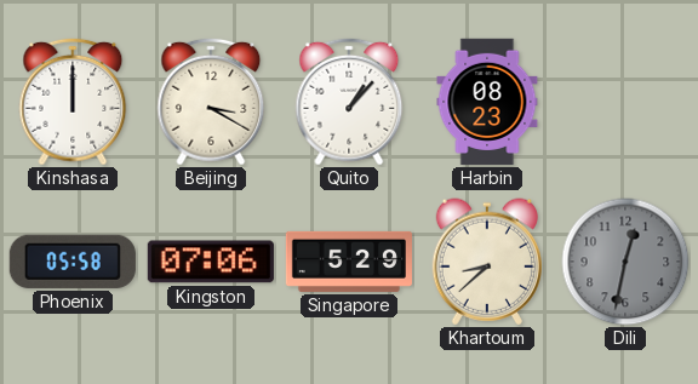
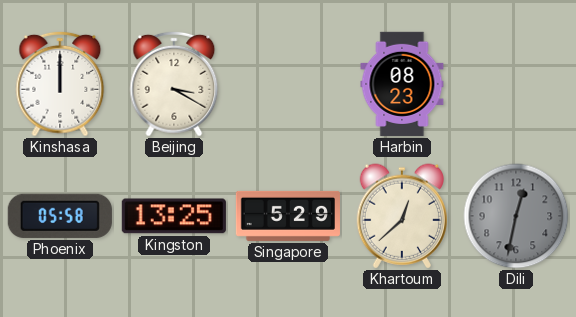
Quito: 1:07 -> none
Kingston: 07:06 -> 13:25
Khartoum: 8:38 -> 12:38
